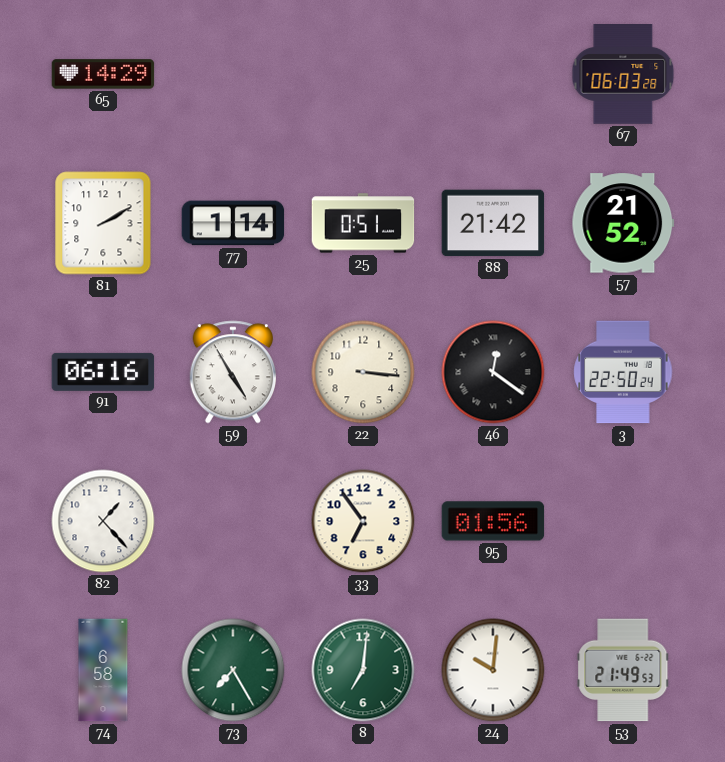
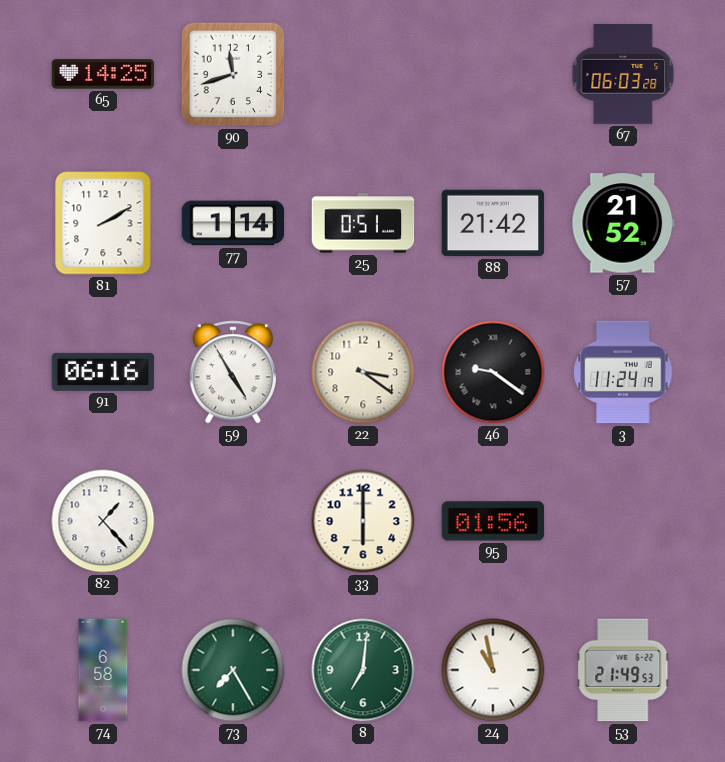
65: 14:29 -> 14:25
90: none -> 11:42
22: 3:16 -> 3:21
46: 12:21 -> 9:21
3: 22:50 -> 11:24
33: 6:54 -> 6:00
24: 10:01 -> 10:58
